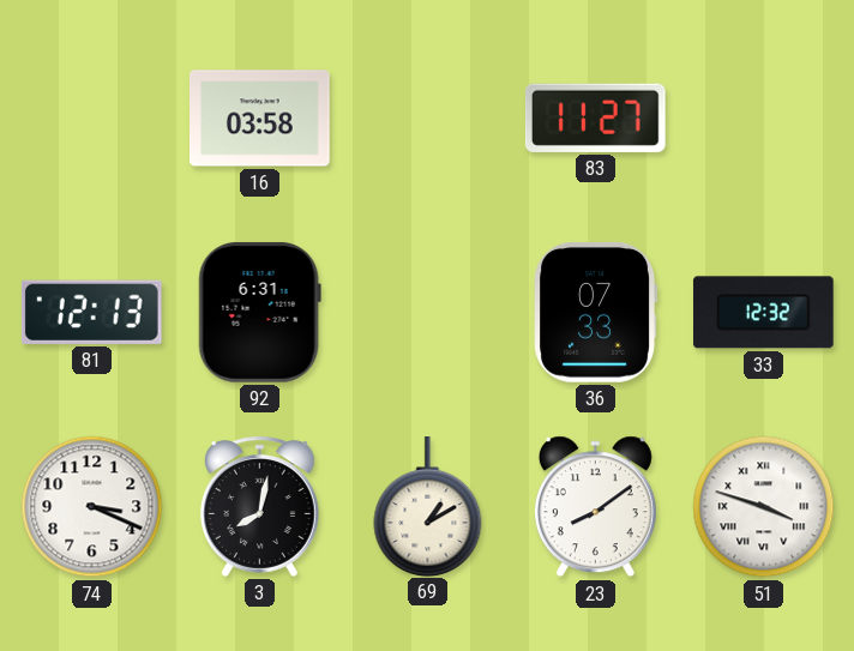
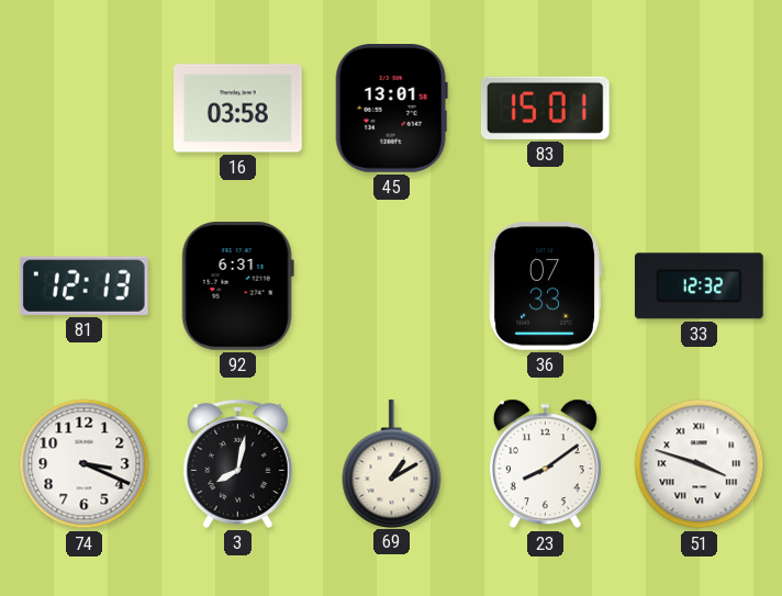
45: none -> 13:01
83: 11:27 -> 15:01
